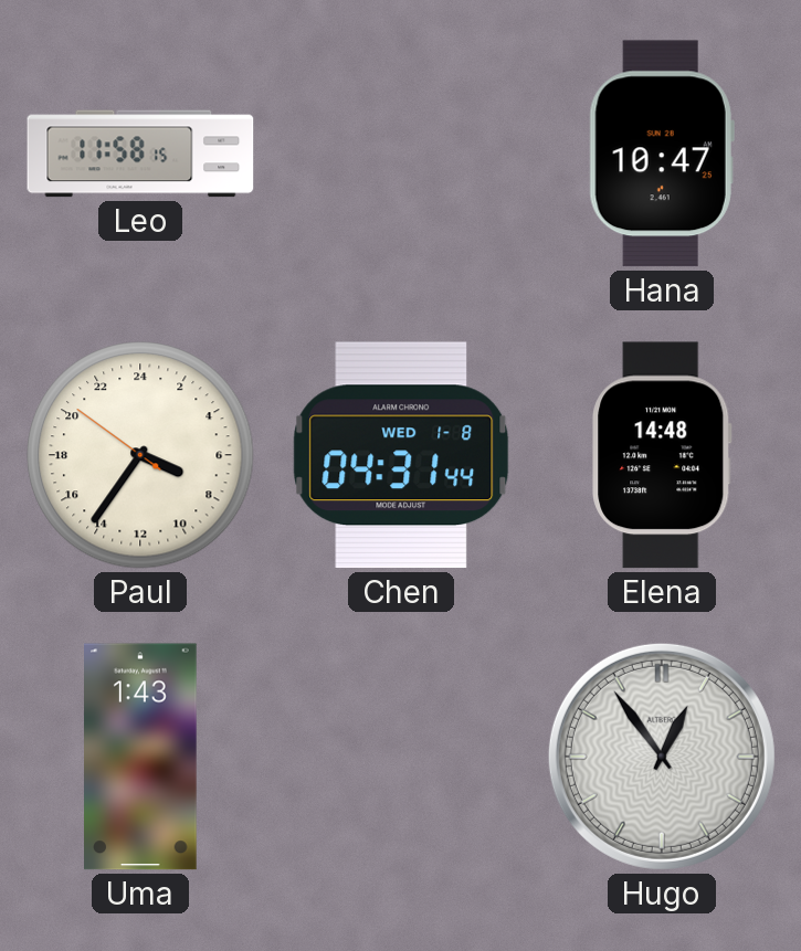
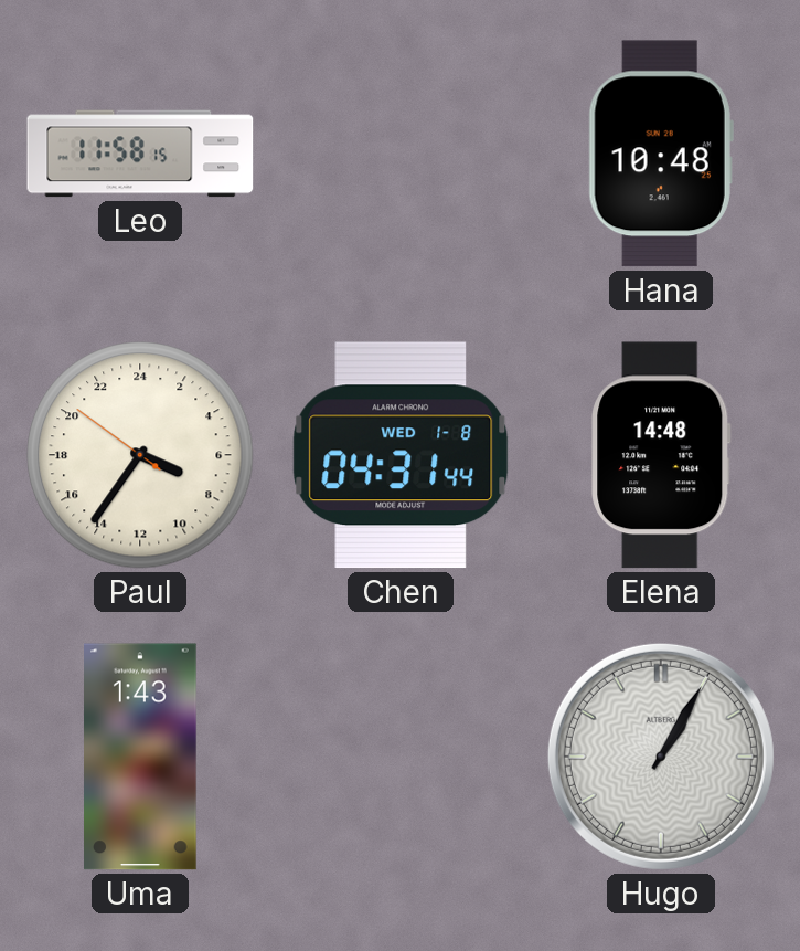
Hana: 10:47 -> 10:48
Hugo: 12:54 -> 1:05
